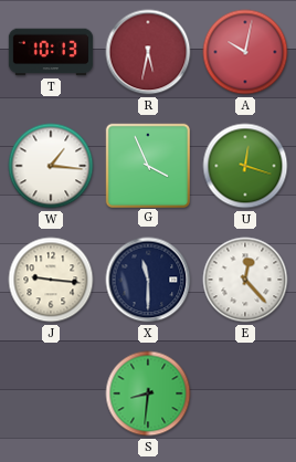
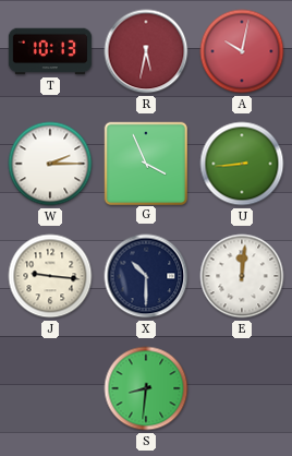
W: 1:16 -> 2:15
U: 12:18 -> 8:44
X: 11:30 -> 10:30
E: 12:23 -> 12:01
